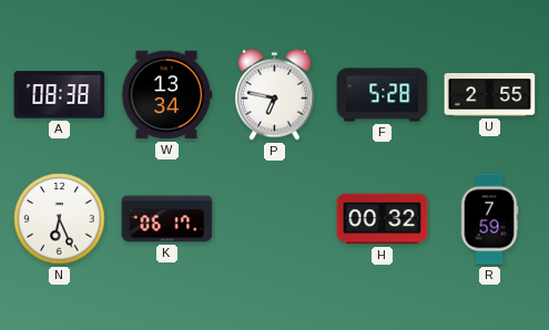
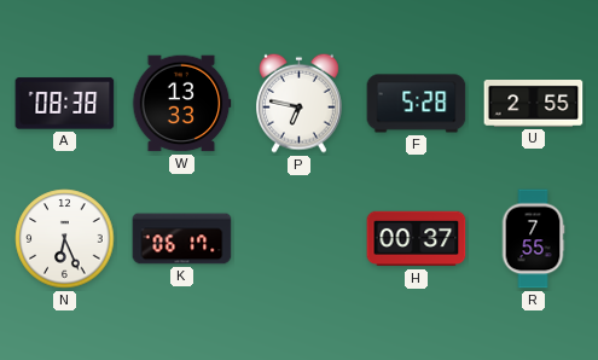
W: 13:34 -> 13:33
H: 00:32 -> 00:37
R: 7:59 -> 7:55
